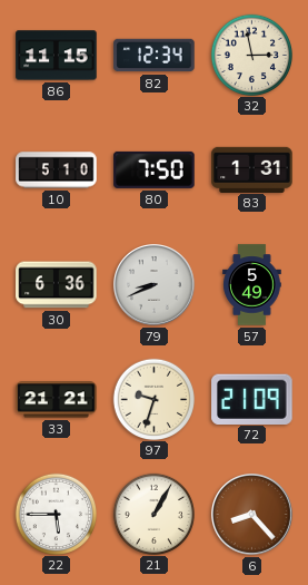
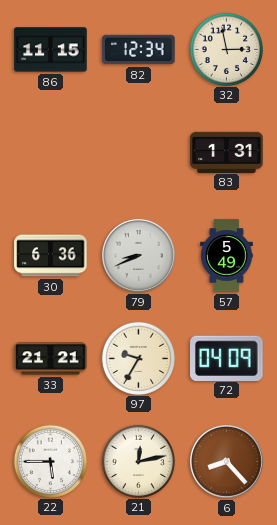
10: 5:10 -> none
80: 7:50 -> none
97: 9:33 -> 9:35
72: 21:09 -> 04:09
21: 1:05 -> 12:13
